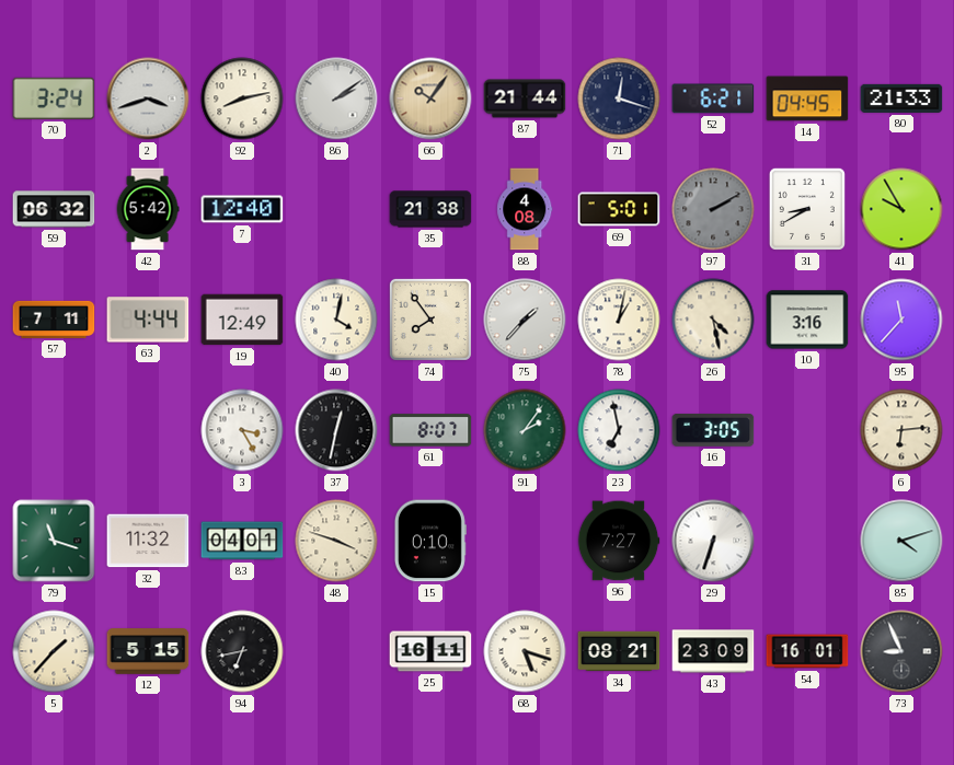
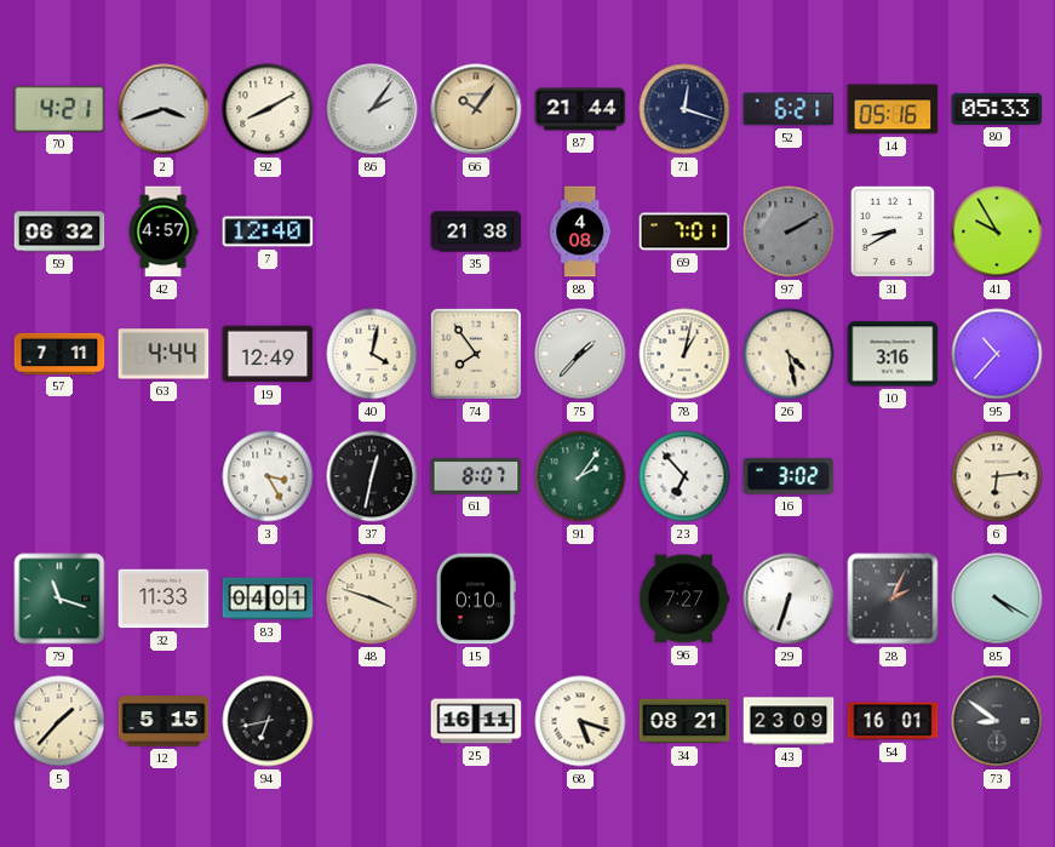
70: 3:24 -> 4:21
92: 8:13 -> 8:10
86: 2:09 -> 2:06
14: 04:45 -> 05:16
80: 21:33 -> 05:33
42: 5:42 -> 4:57
69: 5:01 -> 7:01
95: 11:37 -> 10:37
23: 6:58 -> 6:53
16: 3:05 -> 3:02
32: 11:32 -> 11:33
28: none -> 2:04
85: 4:12 -> 4:20
73: 8:56 -> 8:51
